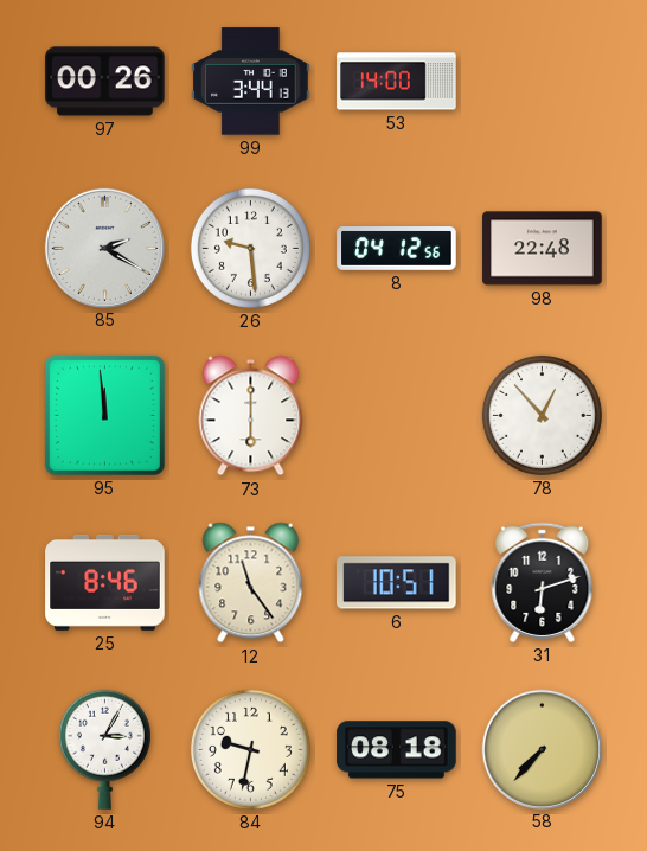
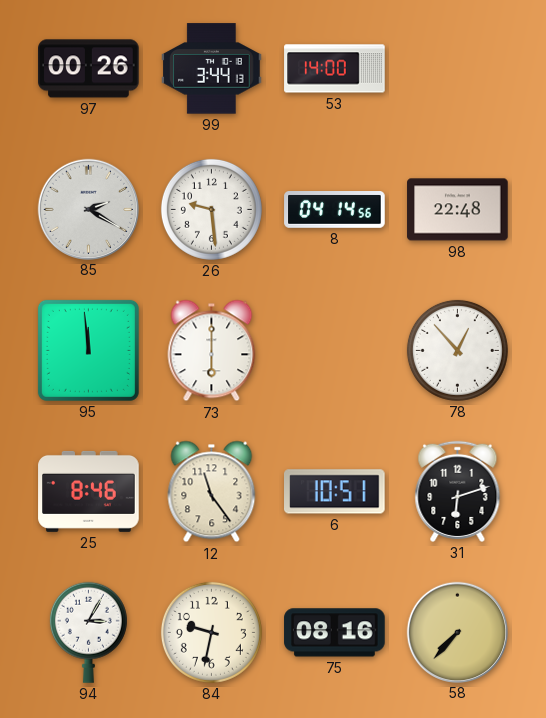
8: 04:12 -> 04:14
75: 08:18 -> 08:16
